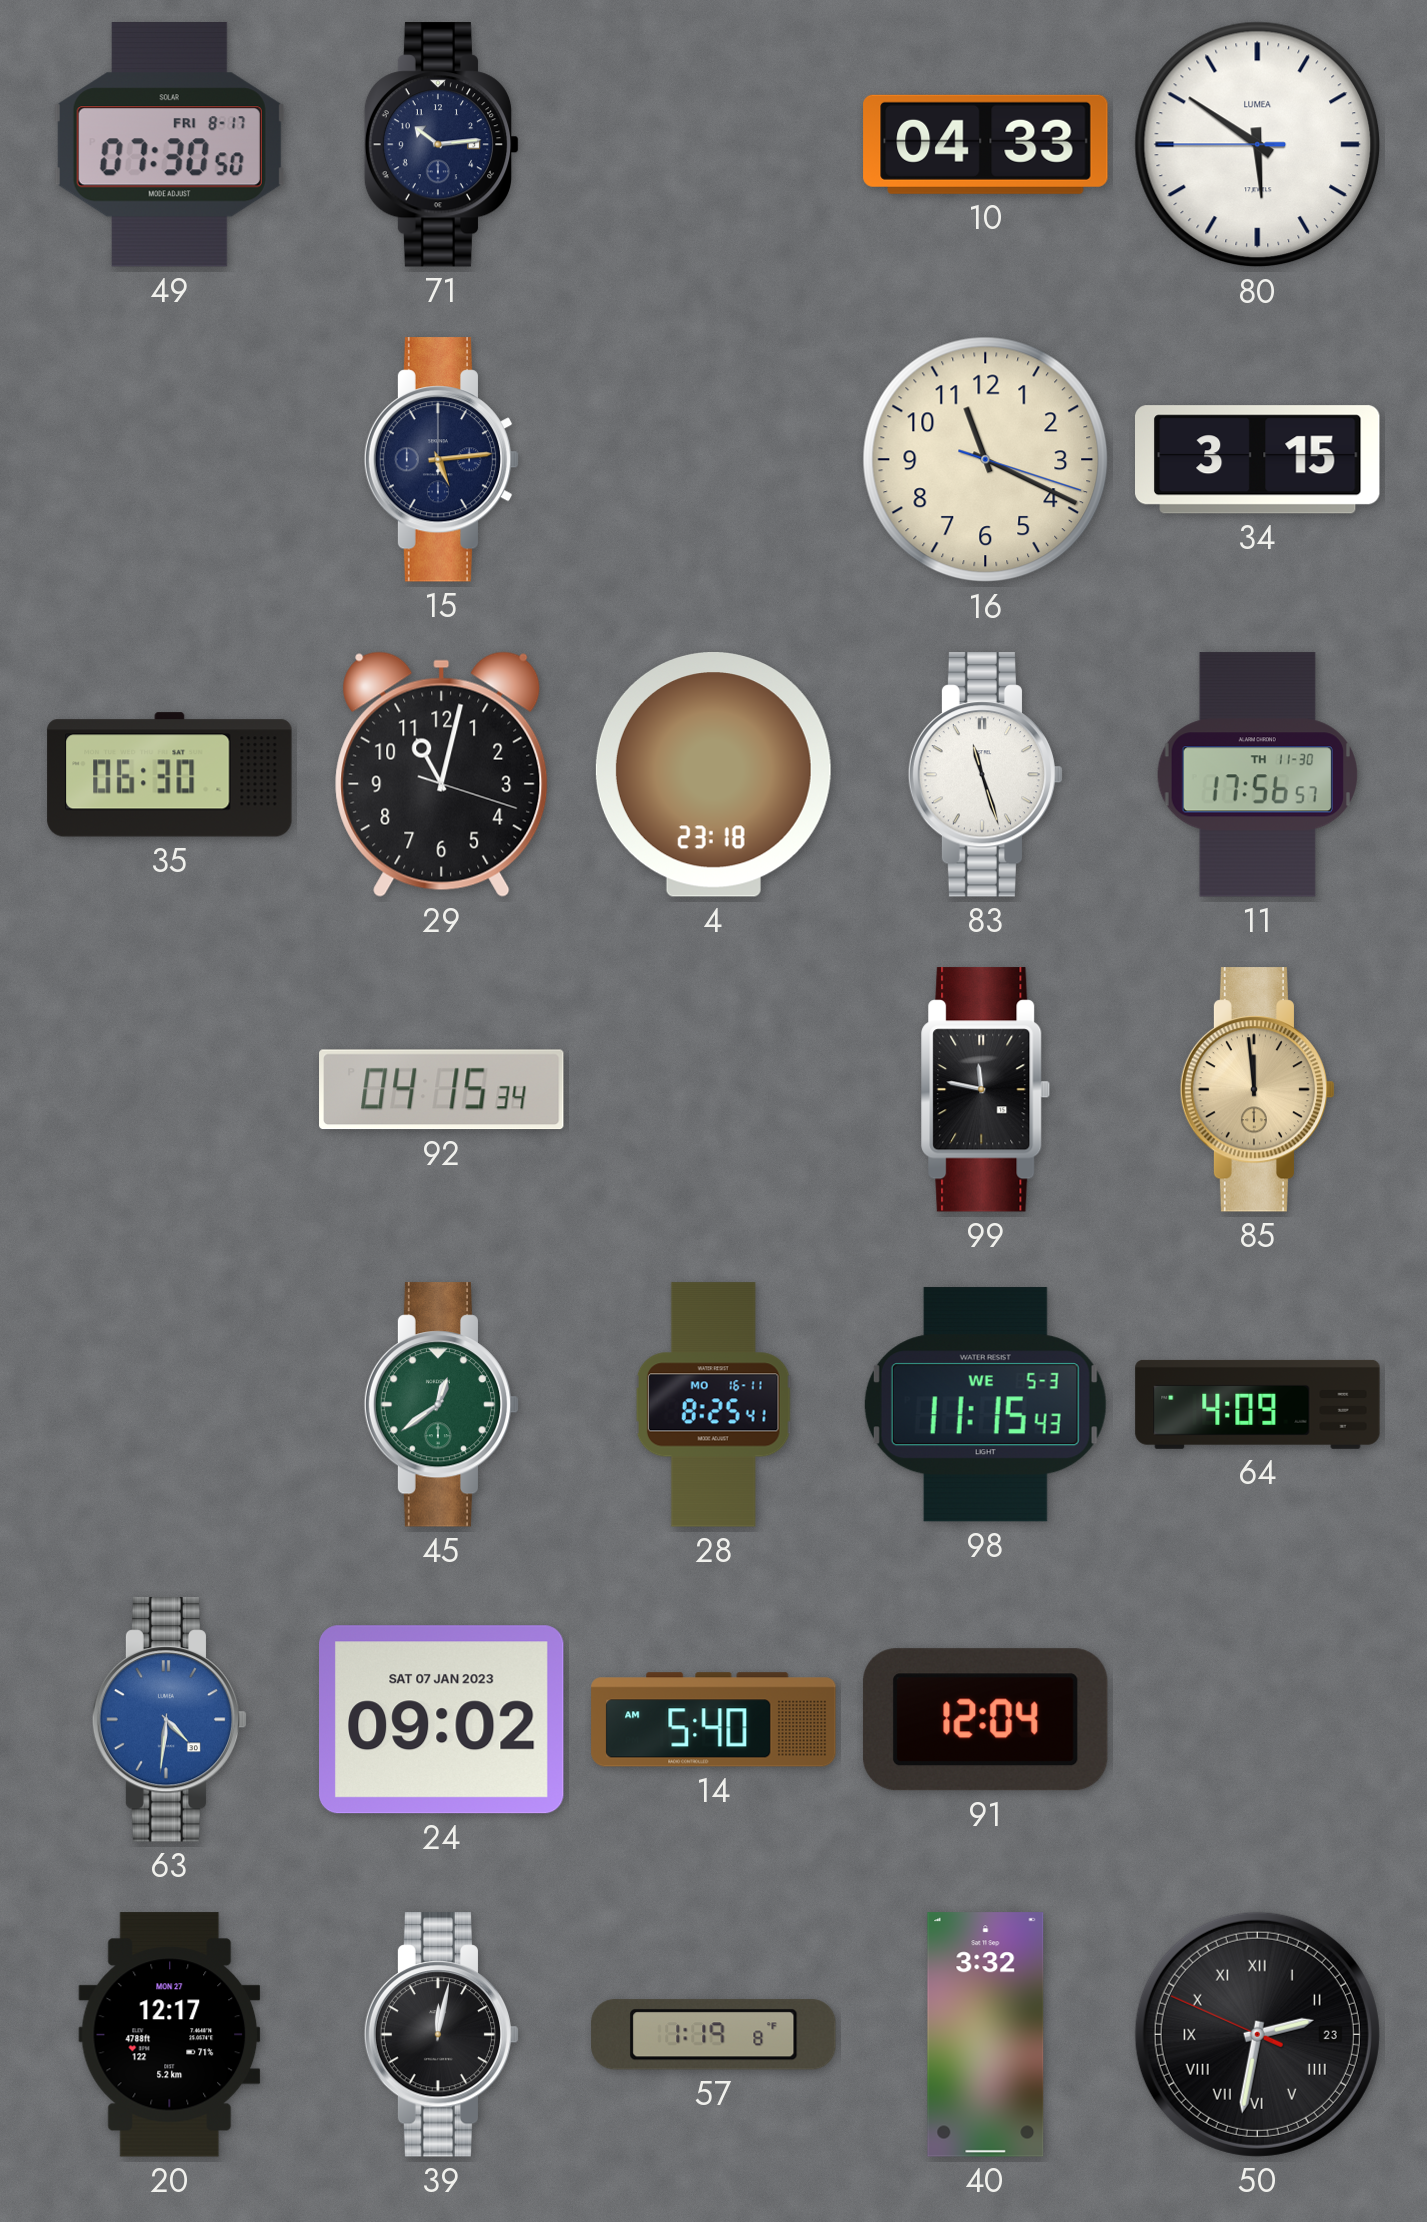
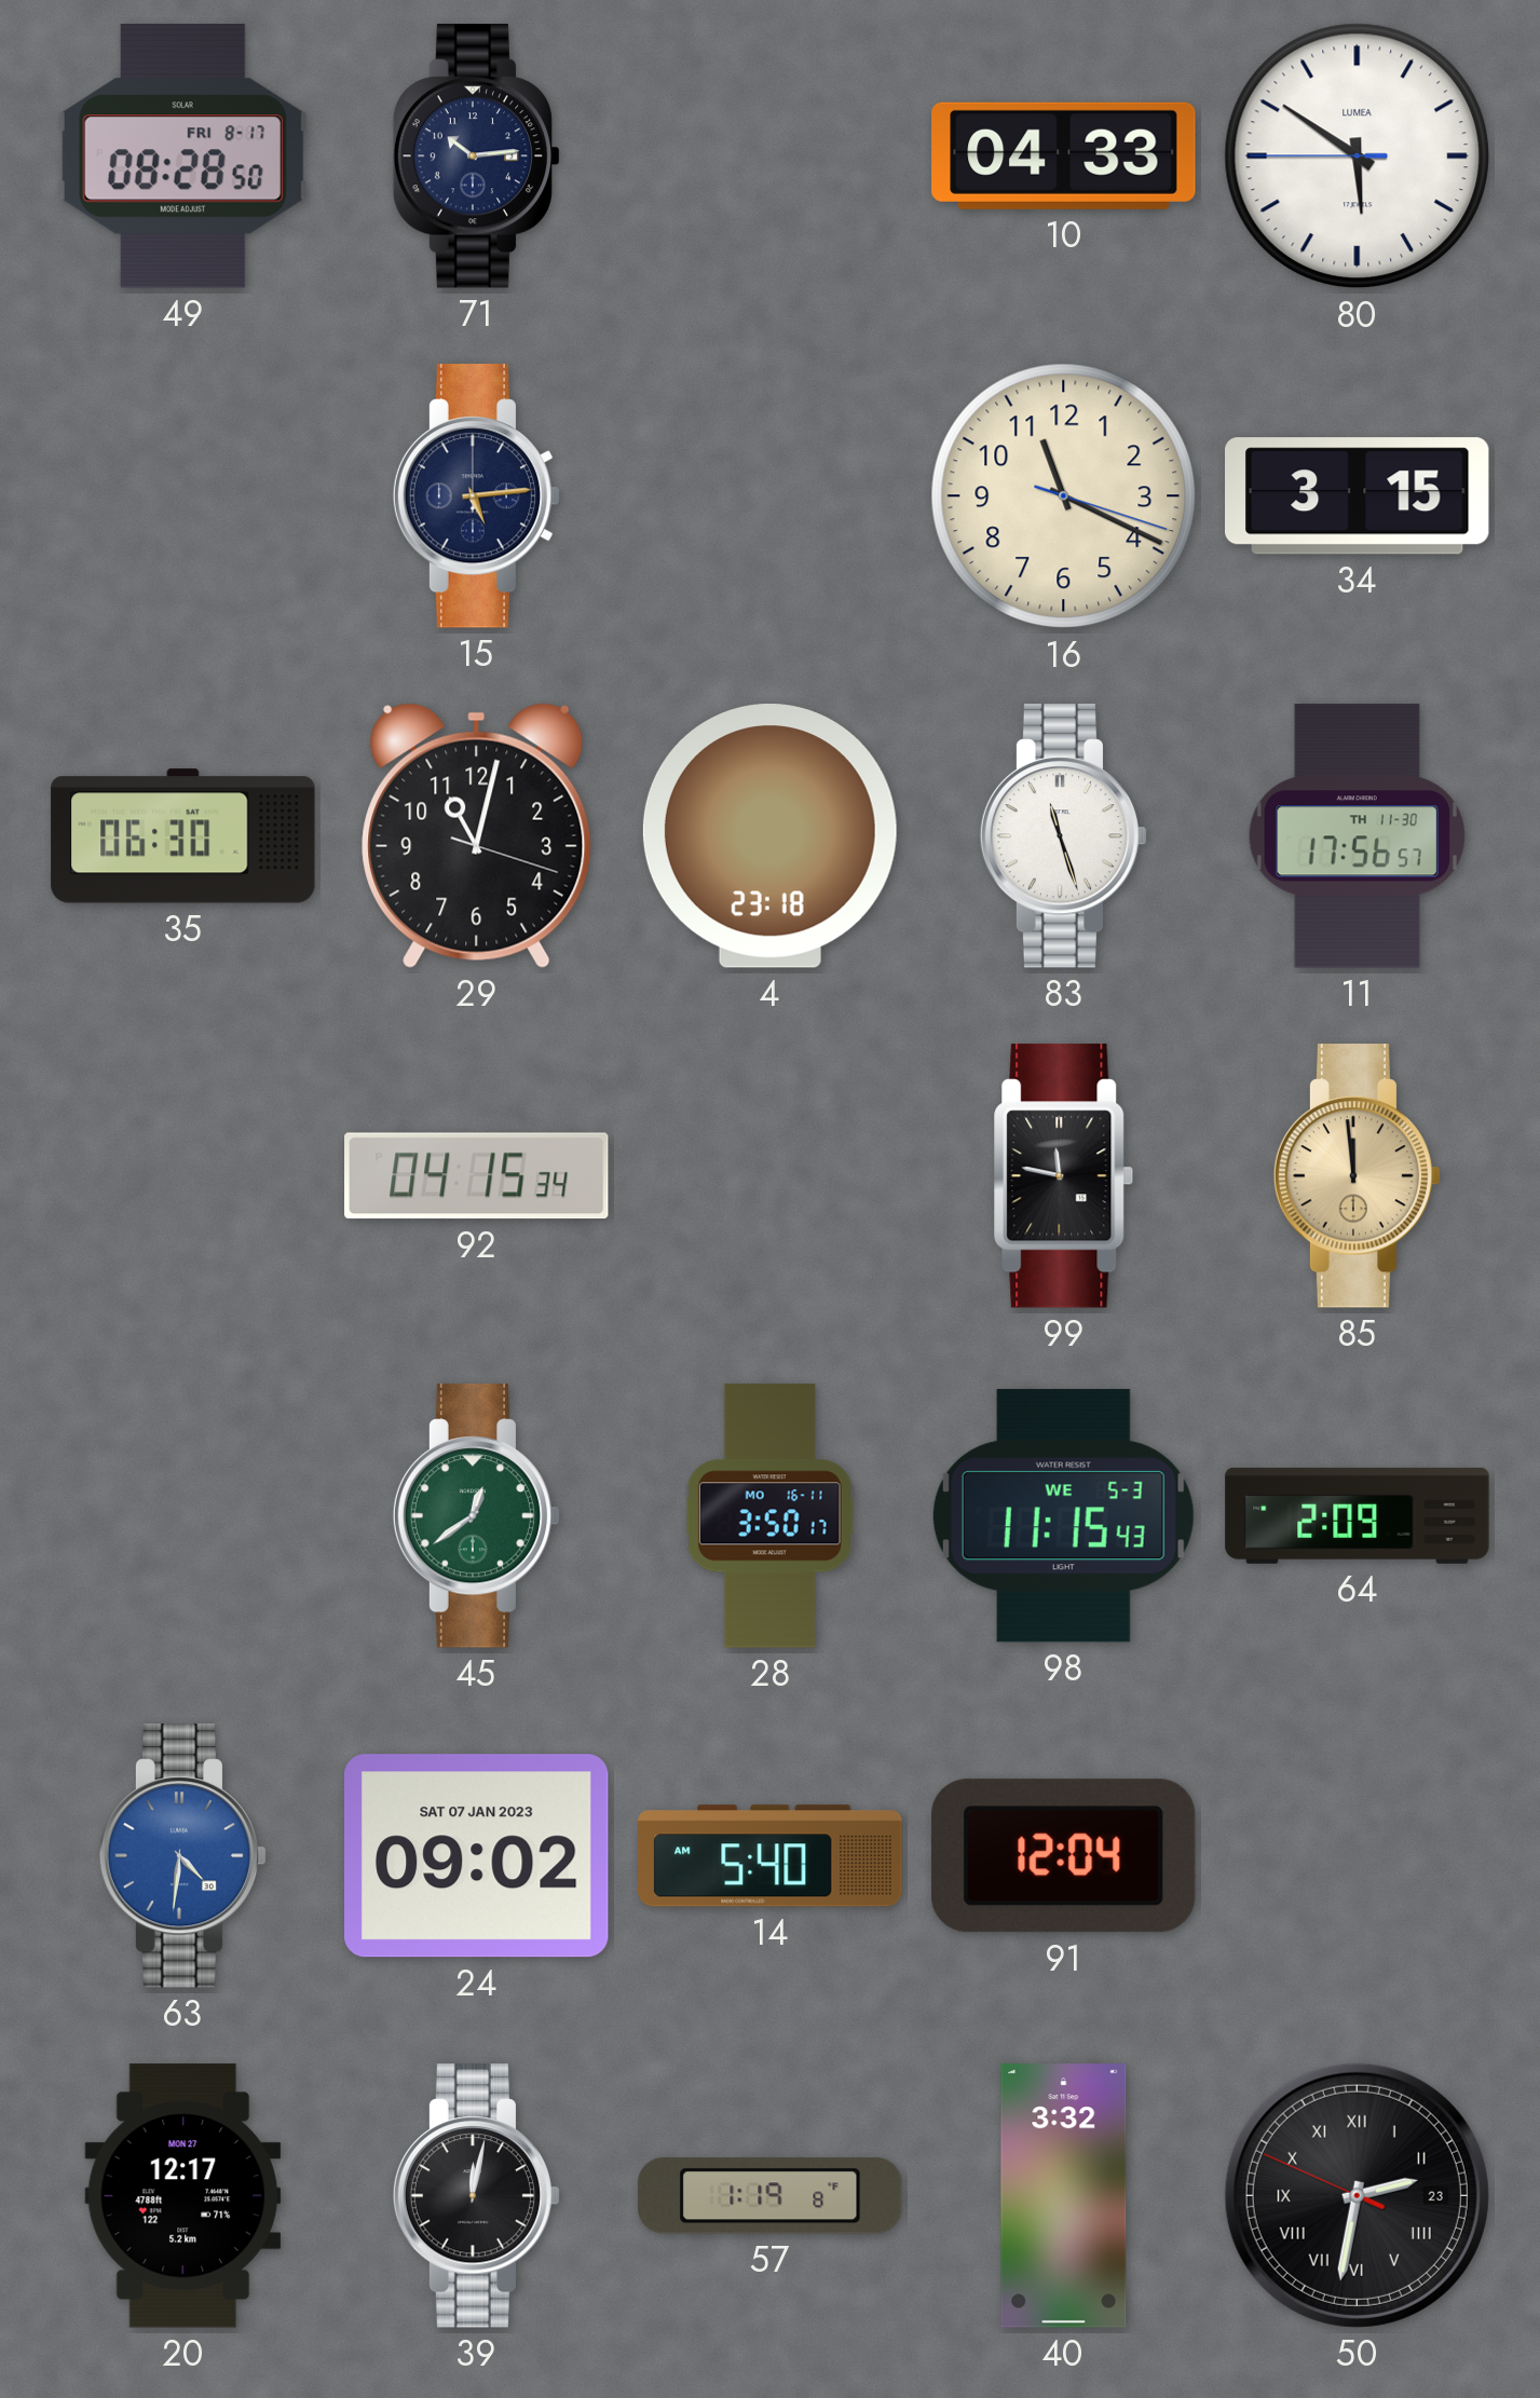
49: 07:30 -> 08:28
28: 8:25 -> 3:50
64: 4:09 -> 2:09
